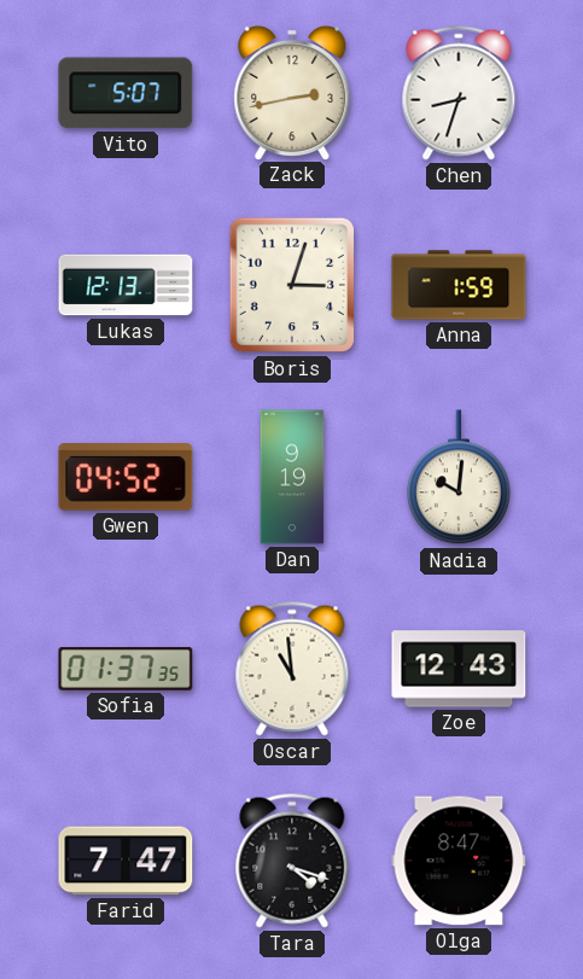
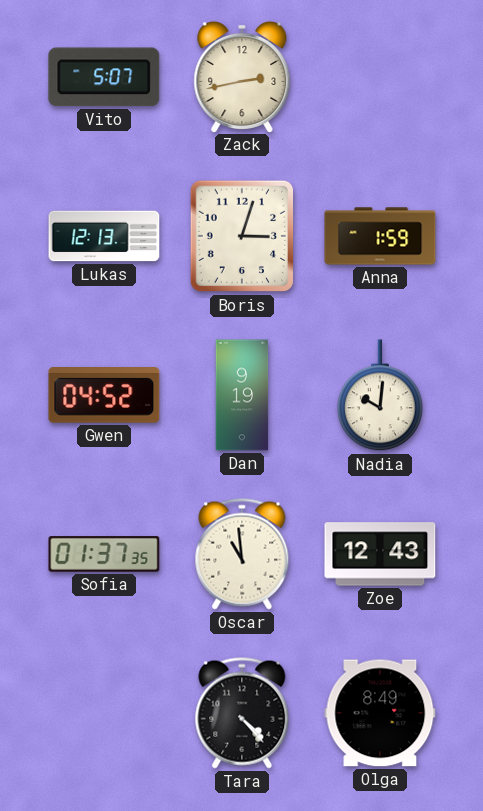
Chen: 8:33 -> none
Farid: 7:47 -> none
Tara: 4:18 -> 4:23
Olga: 8:47 -> 8:49
